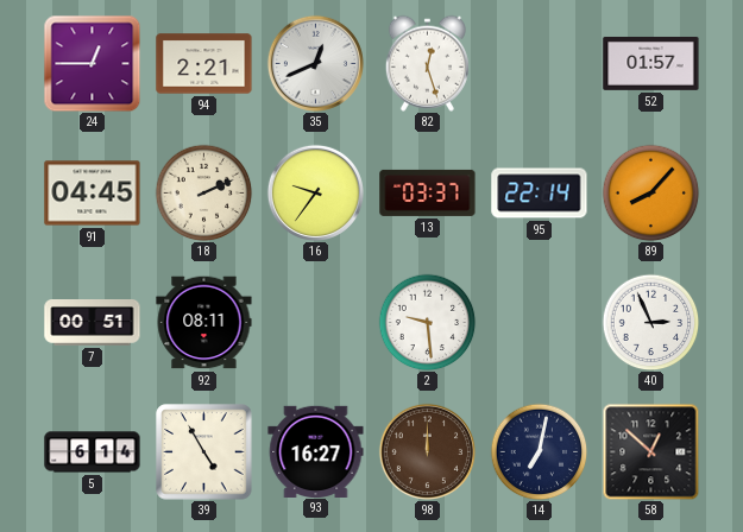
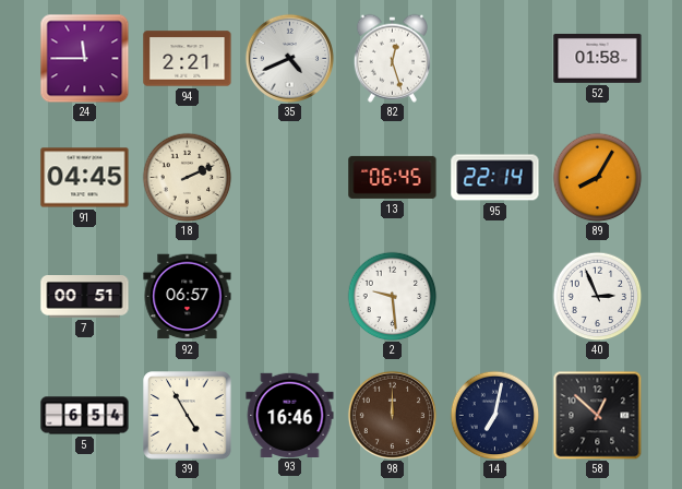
24: 12:45 -> 11:45
35: 12:41 -> 4:41
52: 01:57 -> 01:58
16: 9:36 -> none
13: 03:37 -> 06:45
89: 8:07 -> 8:05
92: 08:11 -> 06:57
5: 6:14 -> 6:54
93: 16:27 -> 16:46
